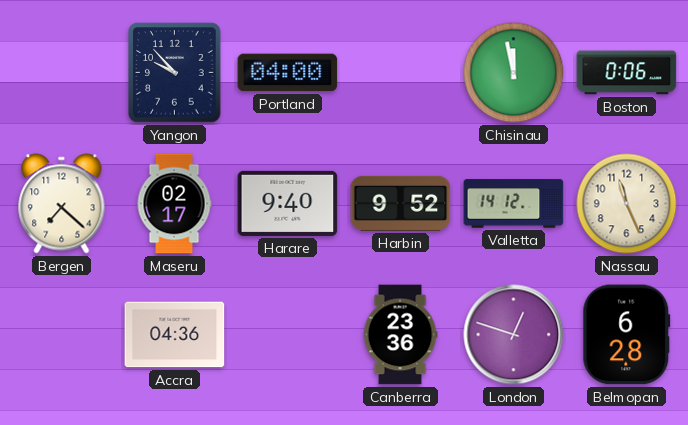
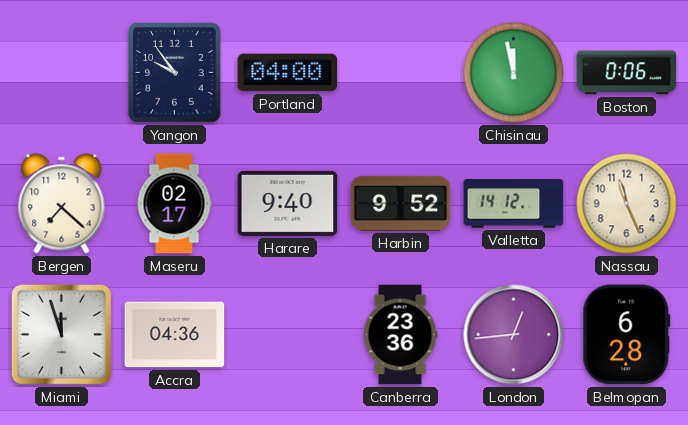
Yangon: 9:53 -> 9:54
Miami: none -> 11:57
London: 12:48 -> 12:44
